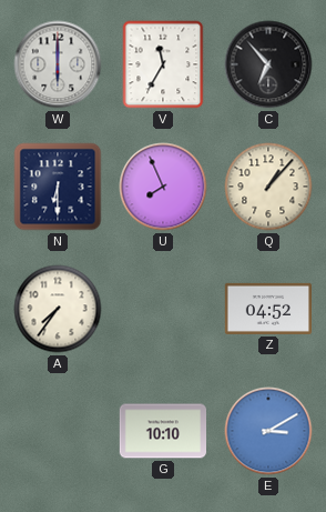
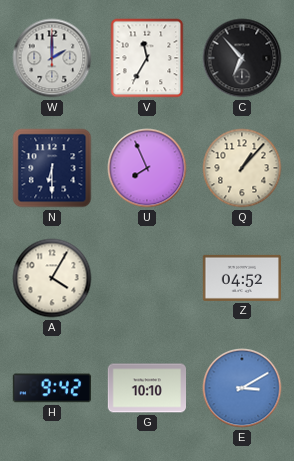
W: 6:00 -> 2:00
A: 7:36 -> 4:05
H: none -> 9:42
